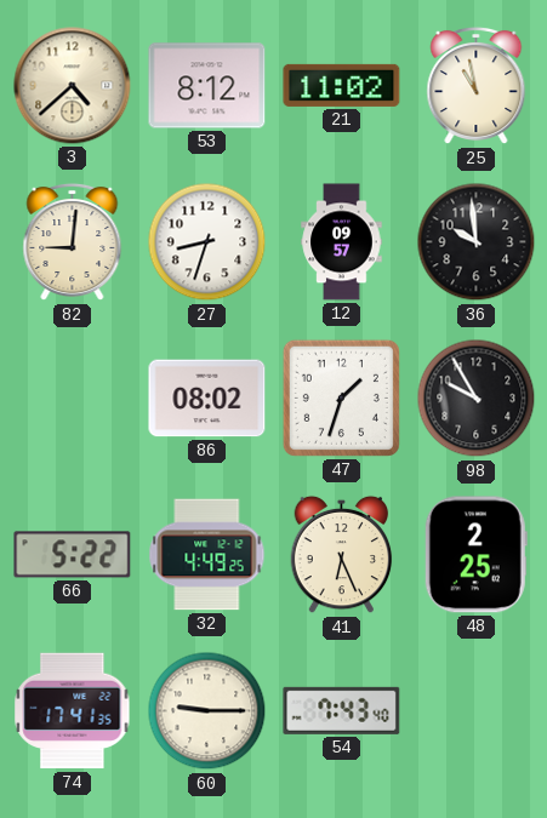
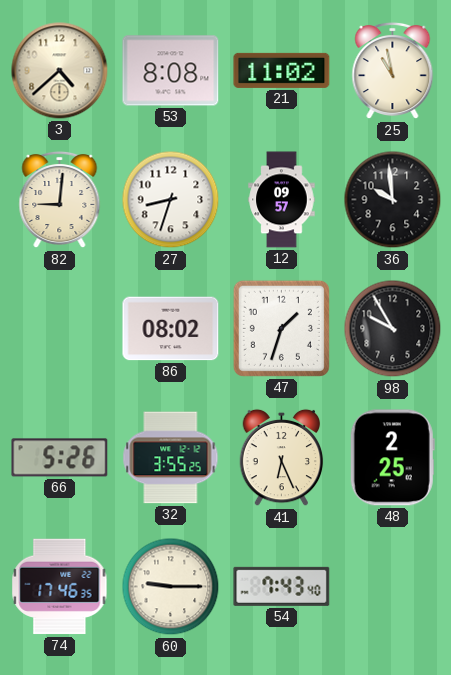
53: 8:12 -> 8:08
66: 5:22 -> 5:26
32: 4:49 -> 3:55
74: 17:41 -> 17:46
